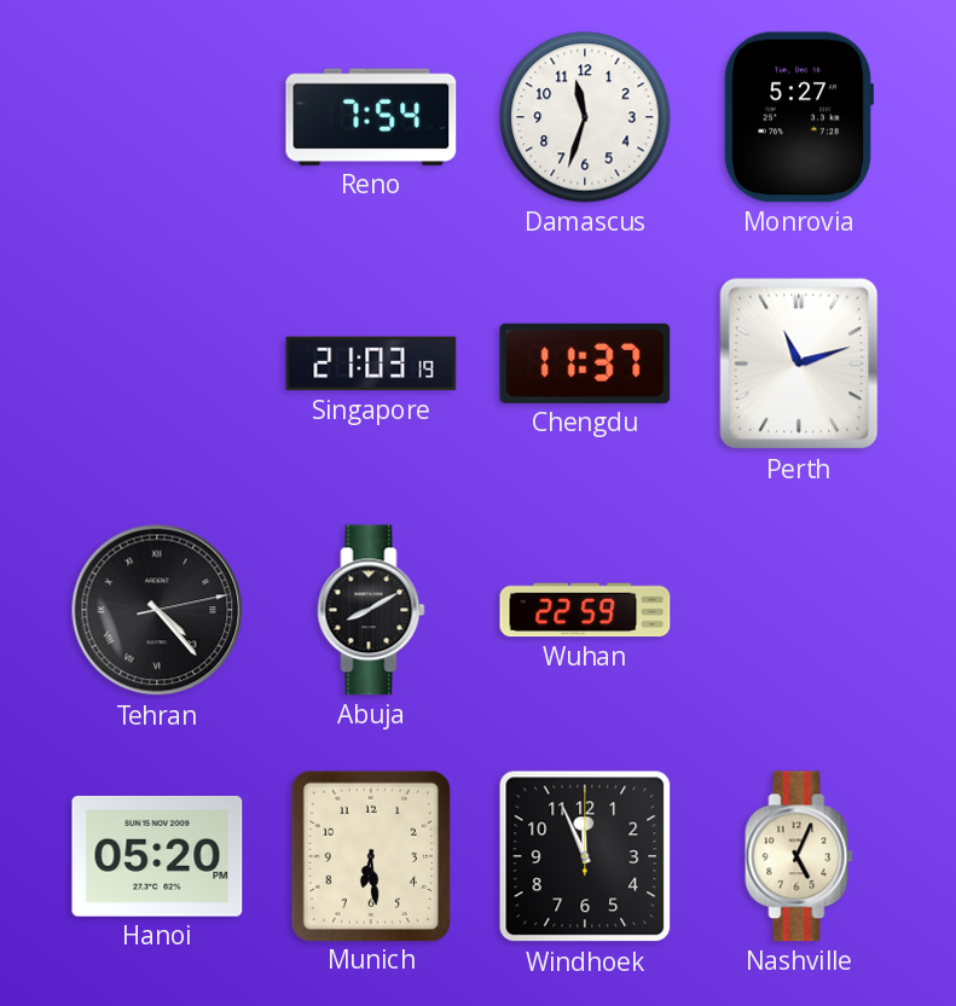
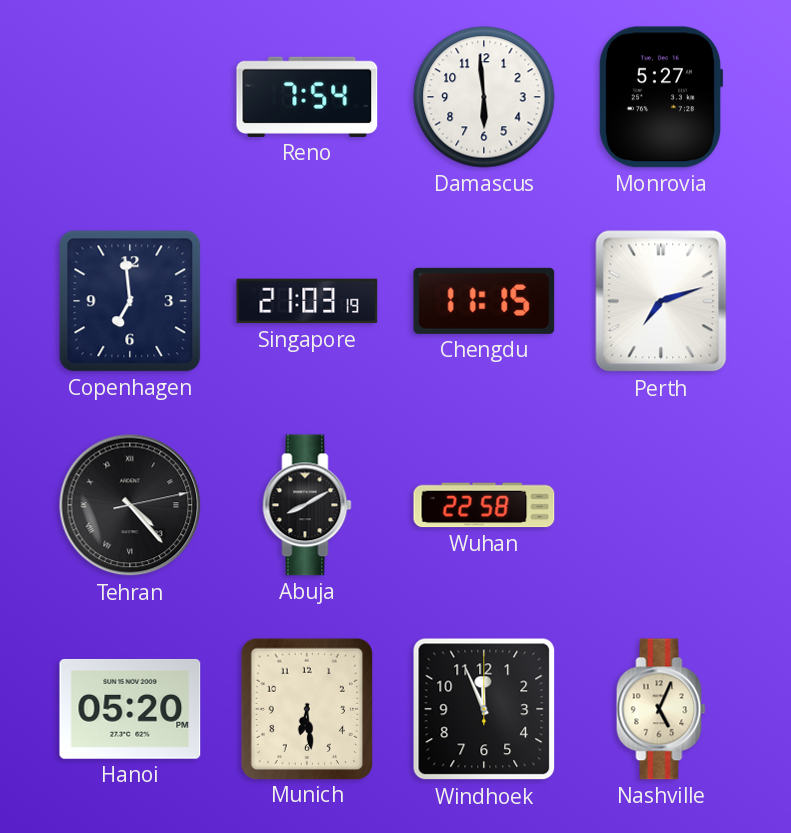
Damascus: 11:33 -> 5:59
Copenhagen: none -> 6:59
Chengdu: 11:37 -> 11:15
Perth: 11:12 -> 7:12
Wuhan: 22:59 -> 22:58
